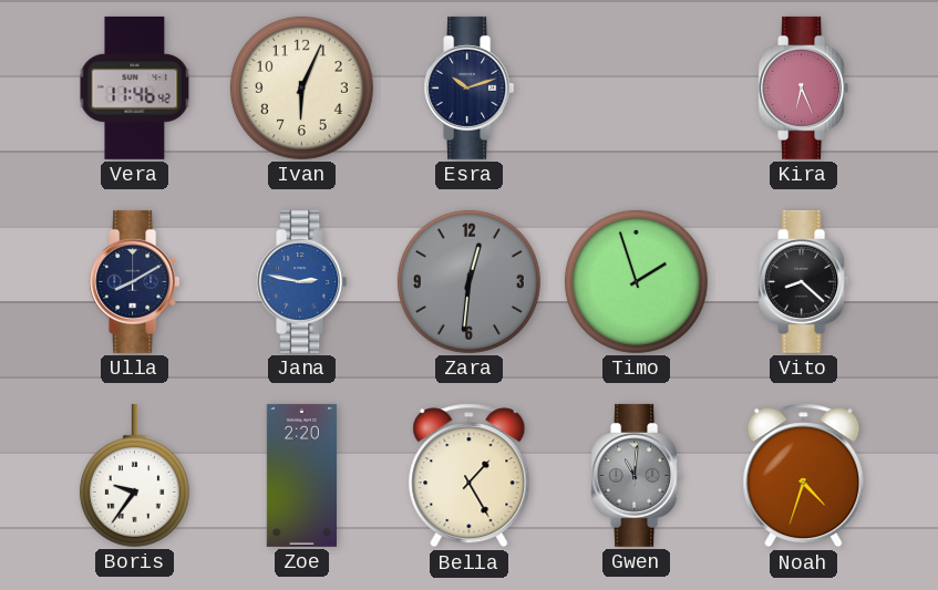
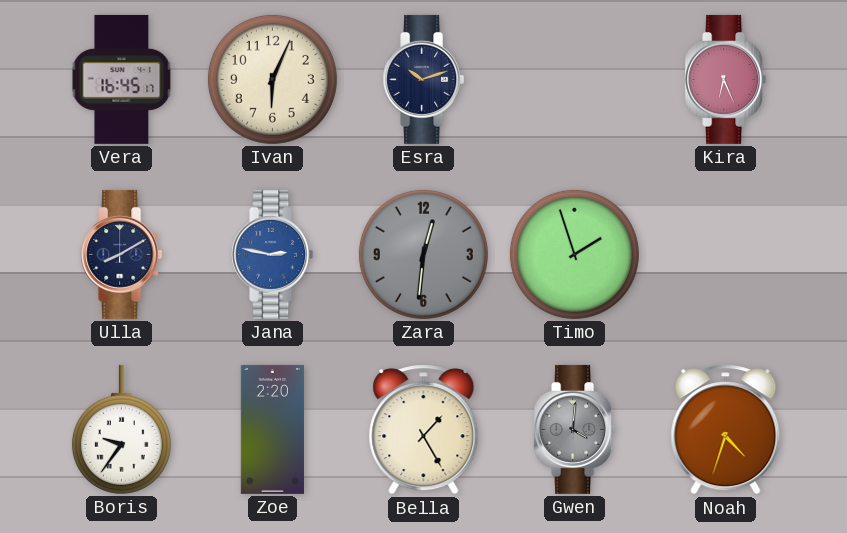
Vera: 11:46 -> 16:45
Vito: 8:22 -> none
Gwen: 11:01 -> 4:01
